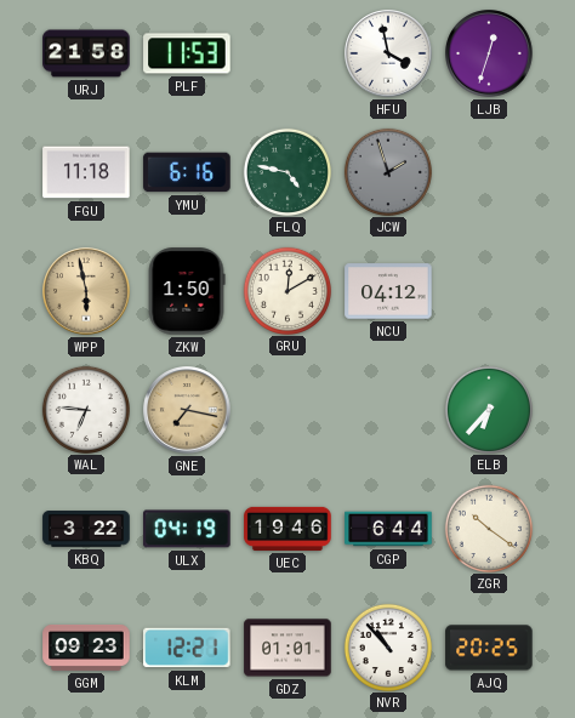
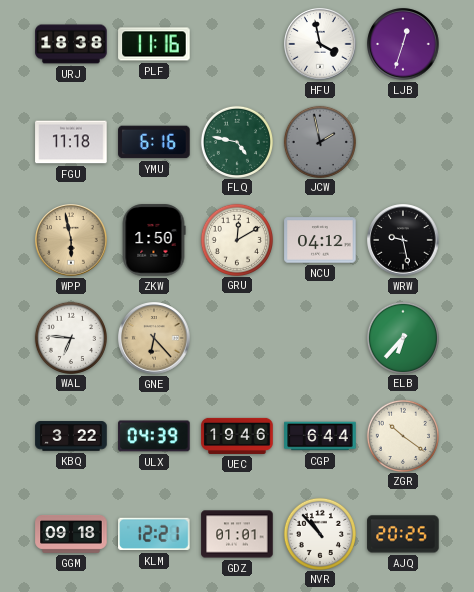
URJ: 21:58 -> 18:38
PLF: 11:53 -> 11:16
JCW: 1:57 -> 1:58
WRW: none -> 9:28
GNE: 7:17 -> 6:23
ULX: 04:19 -> 04:39
GGM: 09:23 -> 09:18
